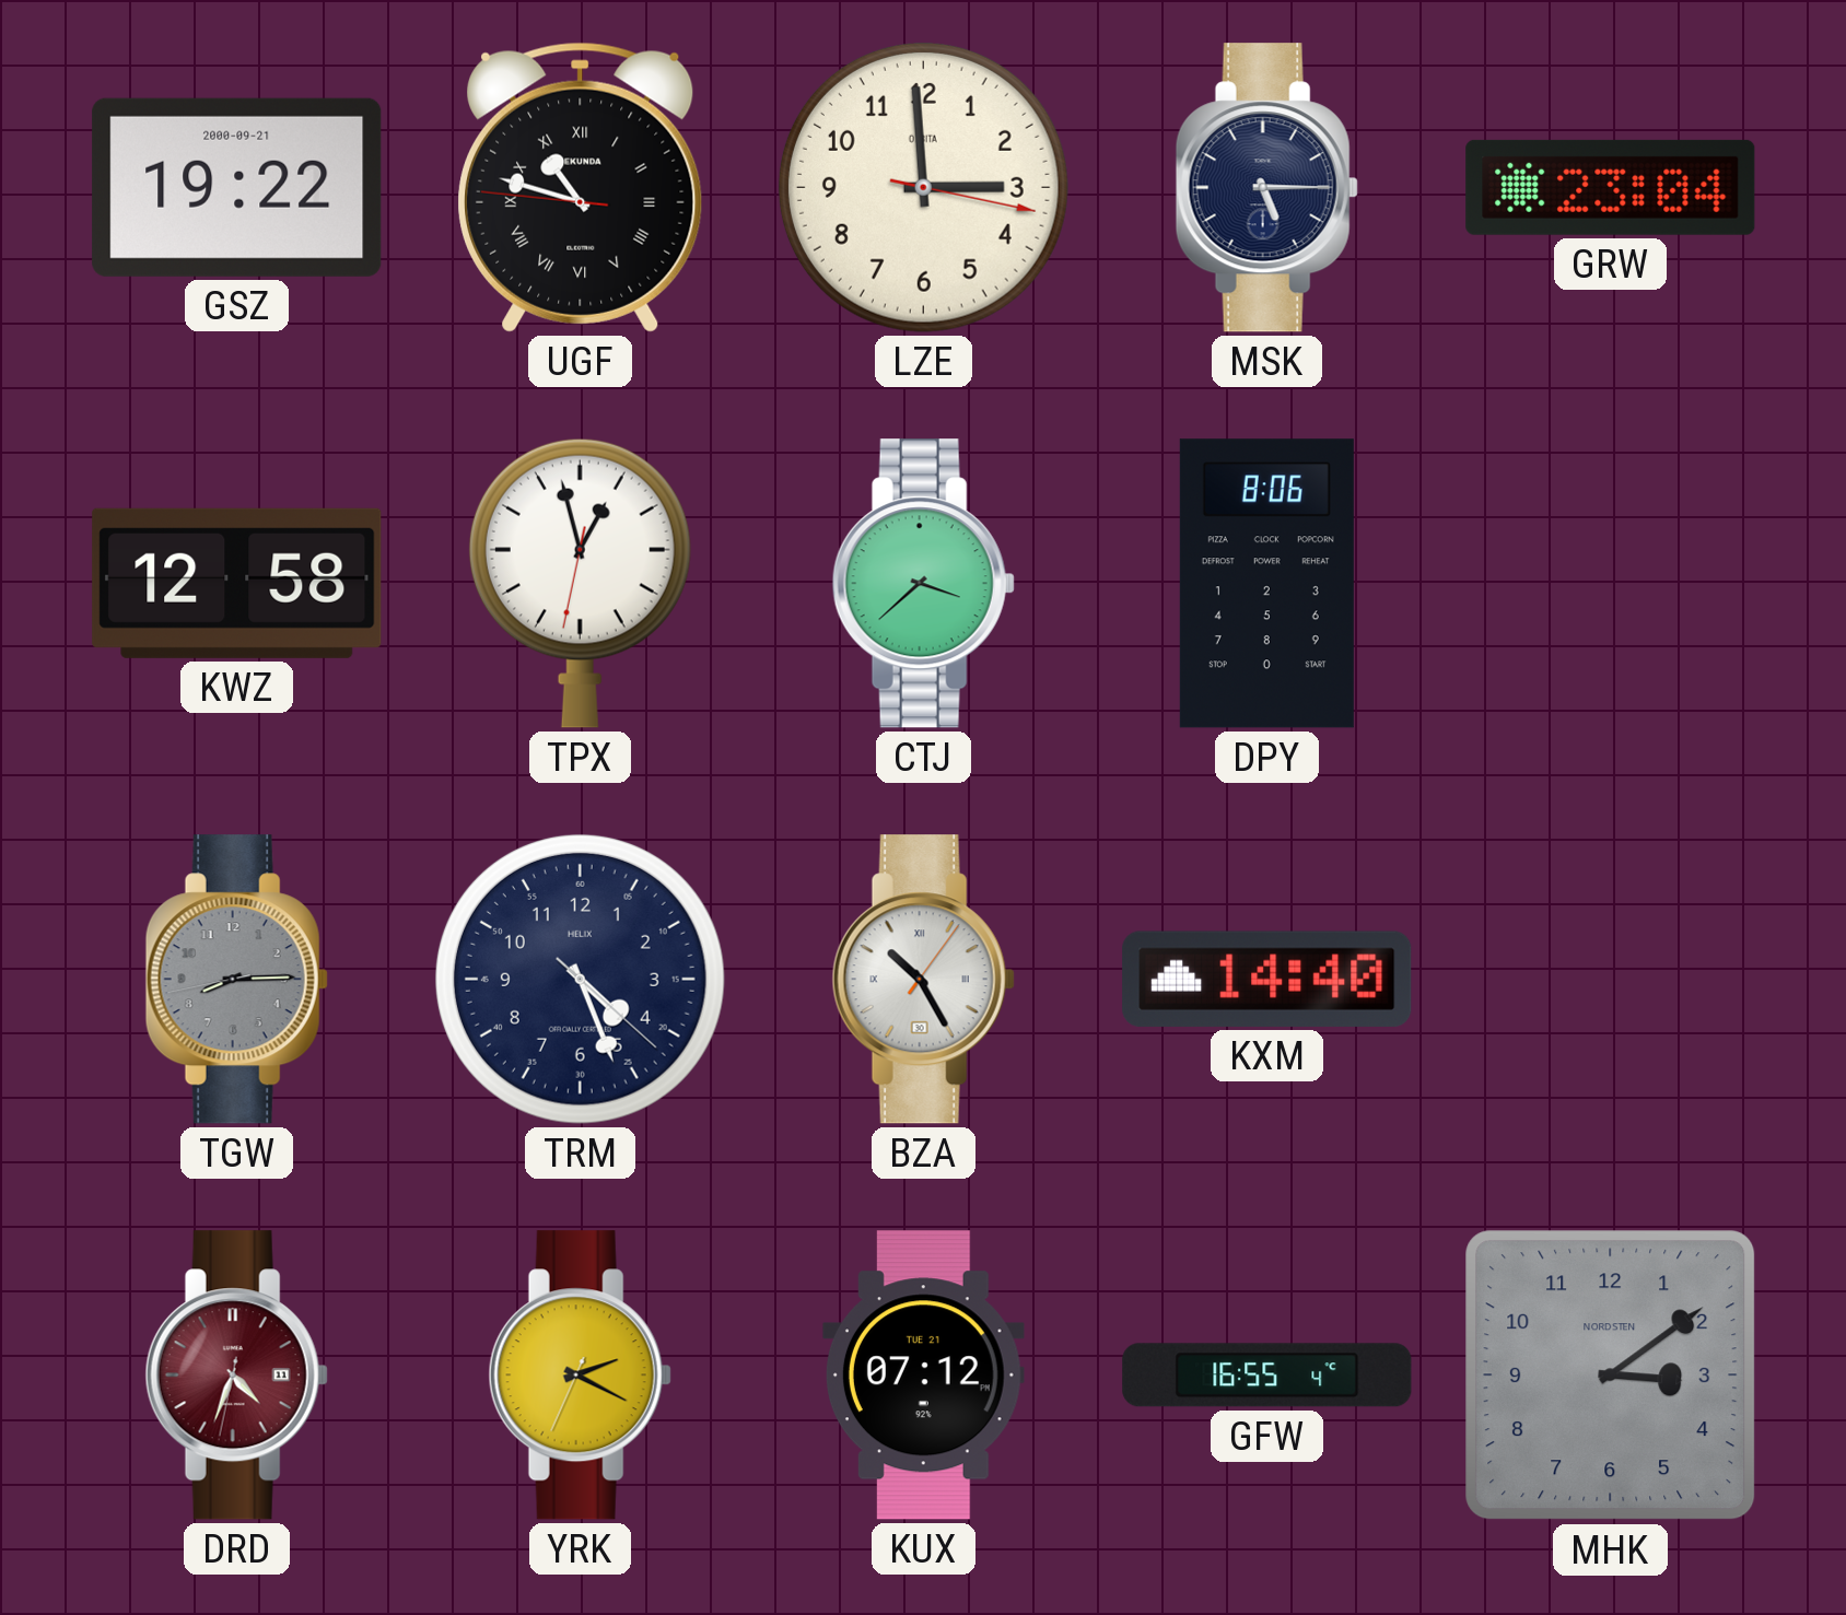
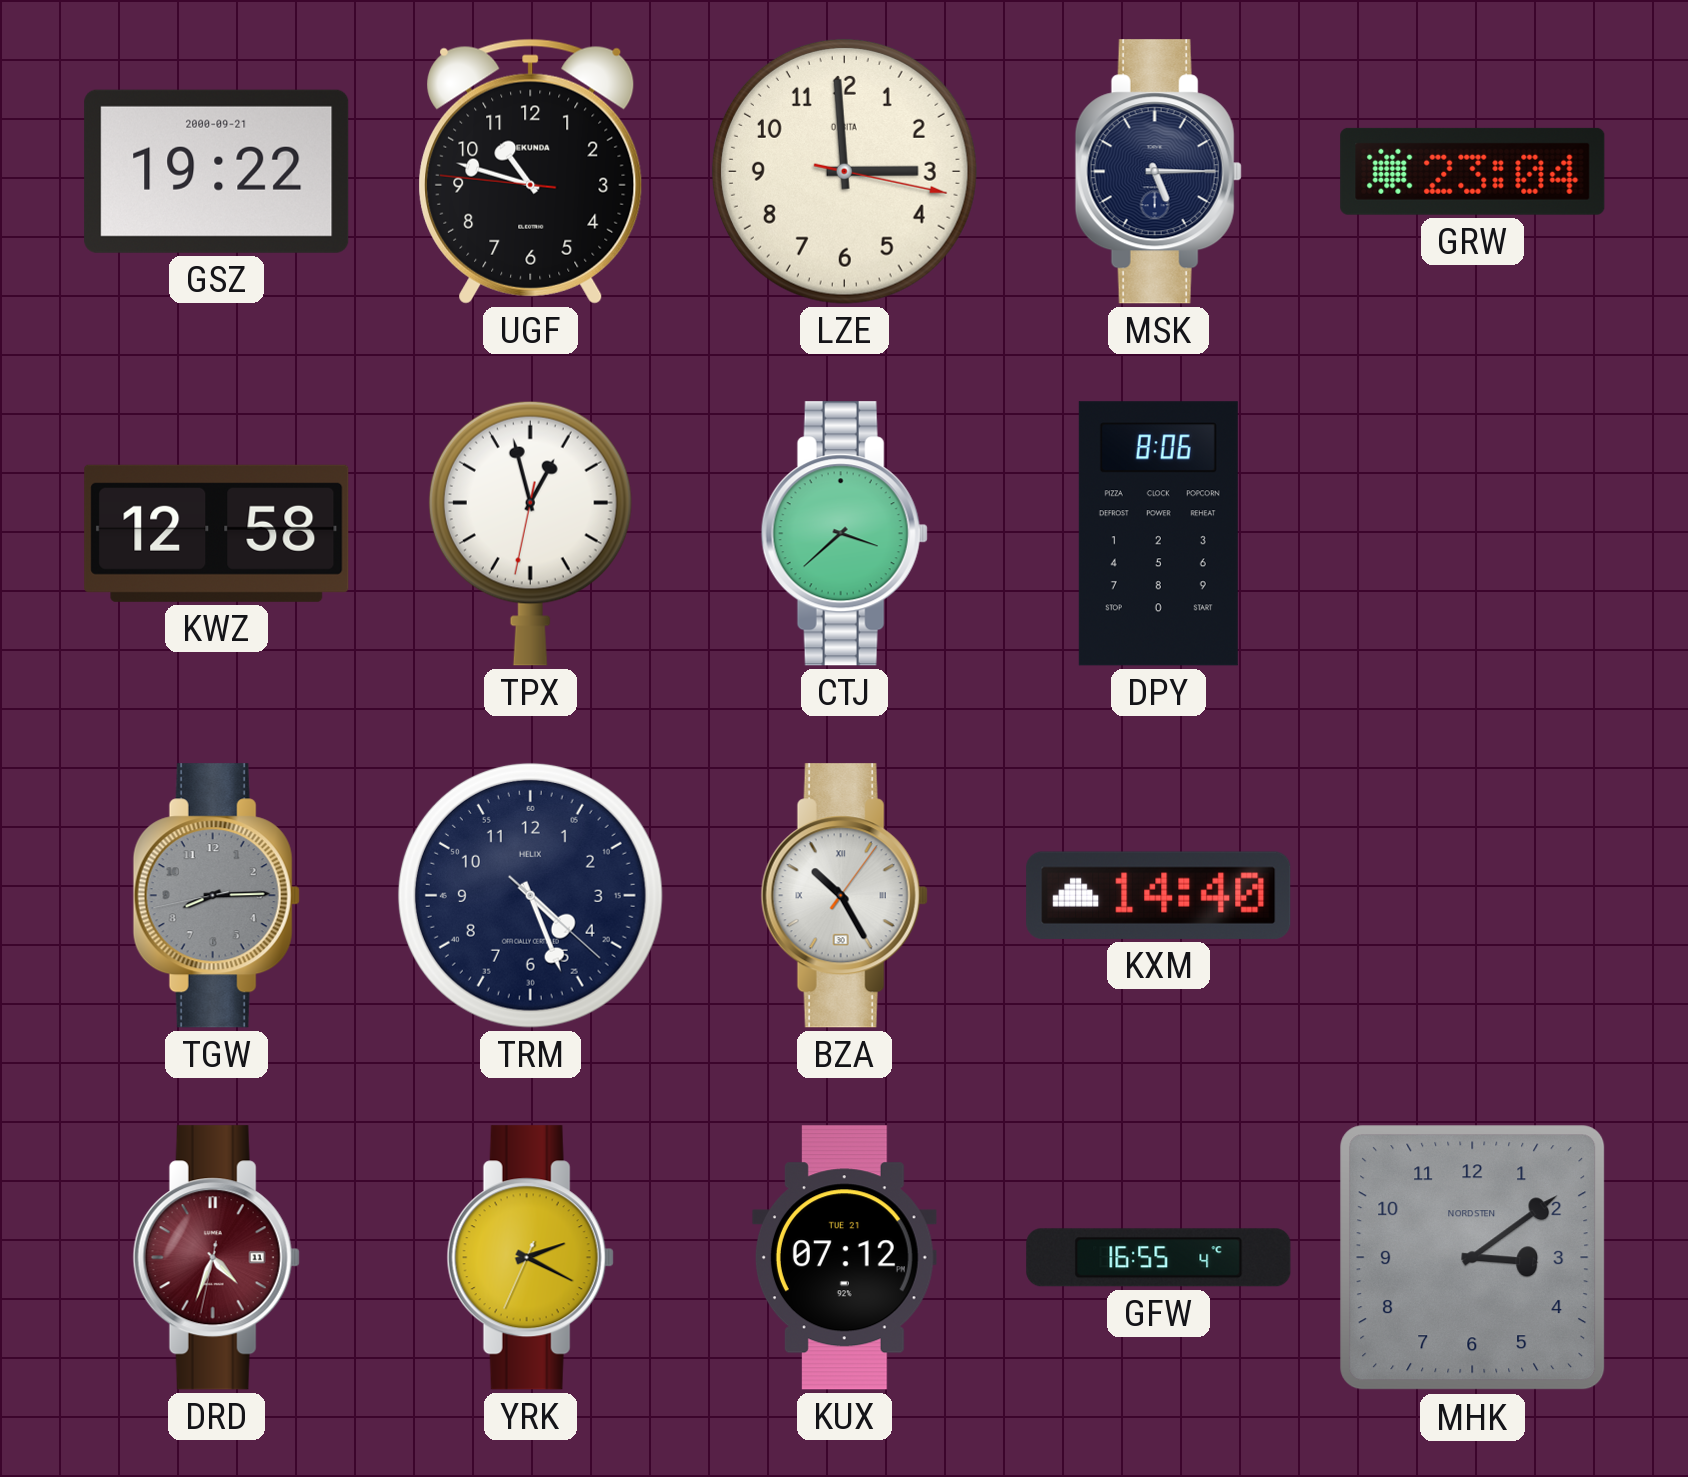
UGF numerals: Roman -> Arabic
